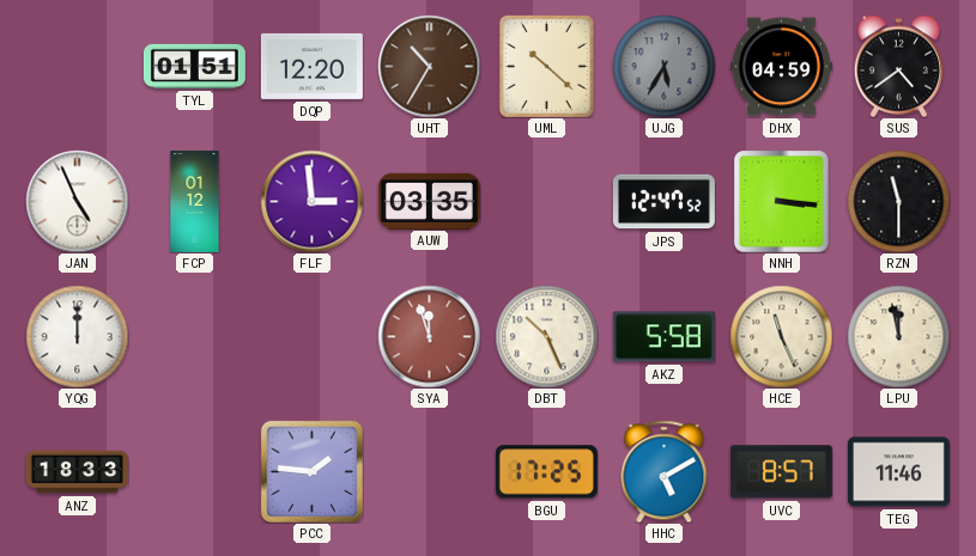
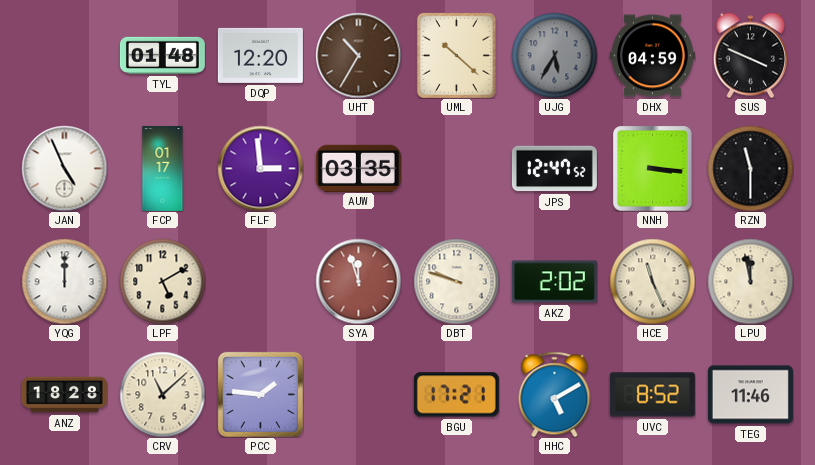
TYL: 01:51 -> 01:48
SUS: 4:39 -> 3:49
FCP: 01:12 -> 01:17
LPF: none -> 5:10
DBT: 10:26 -> 9:48
AKZ: 5:58 -> 2:02
ANZ: 18:33 -> 18:28
CRV: none -> 11:08
BGU: 17:25 -> 17:21
UVC: 8:57 -> 8:52
